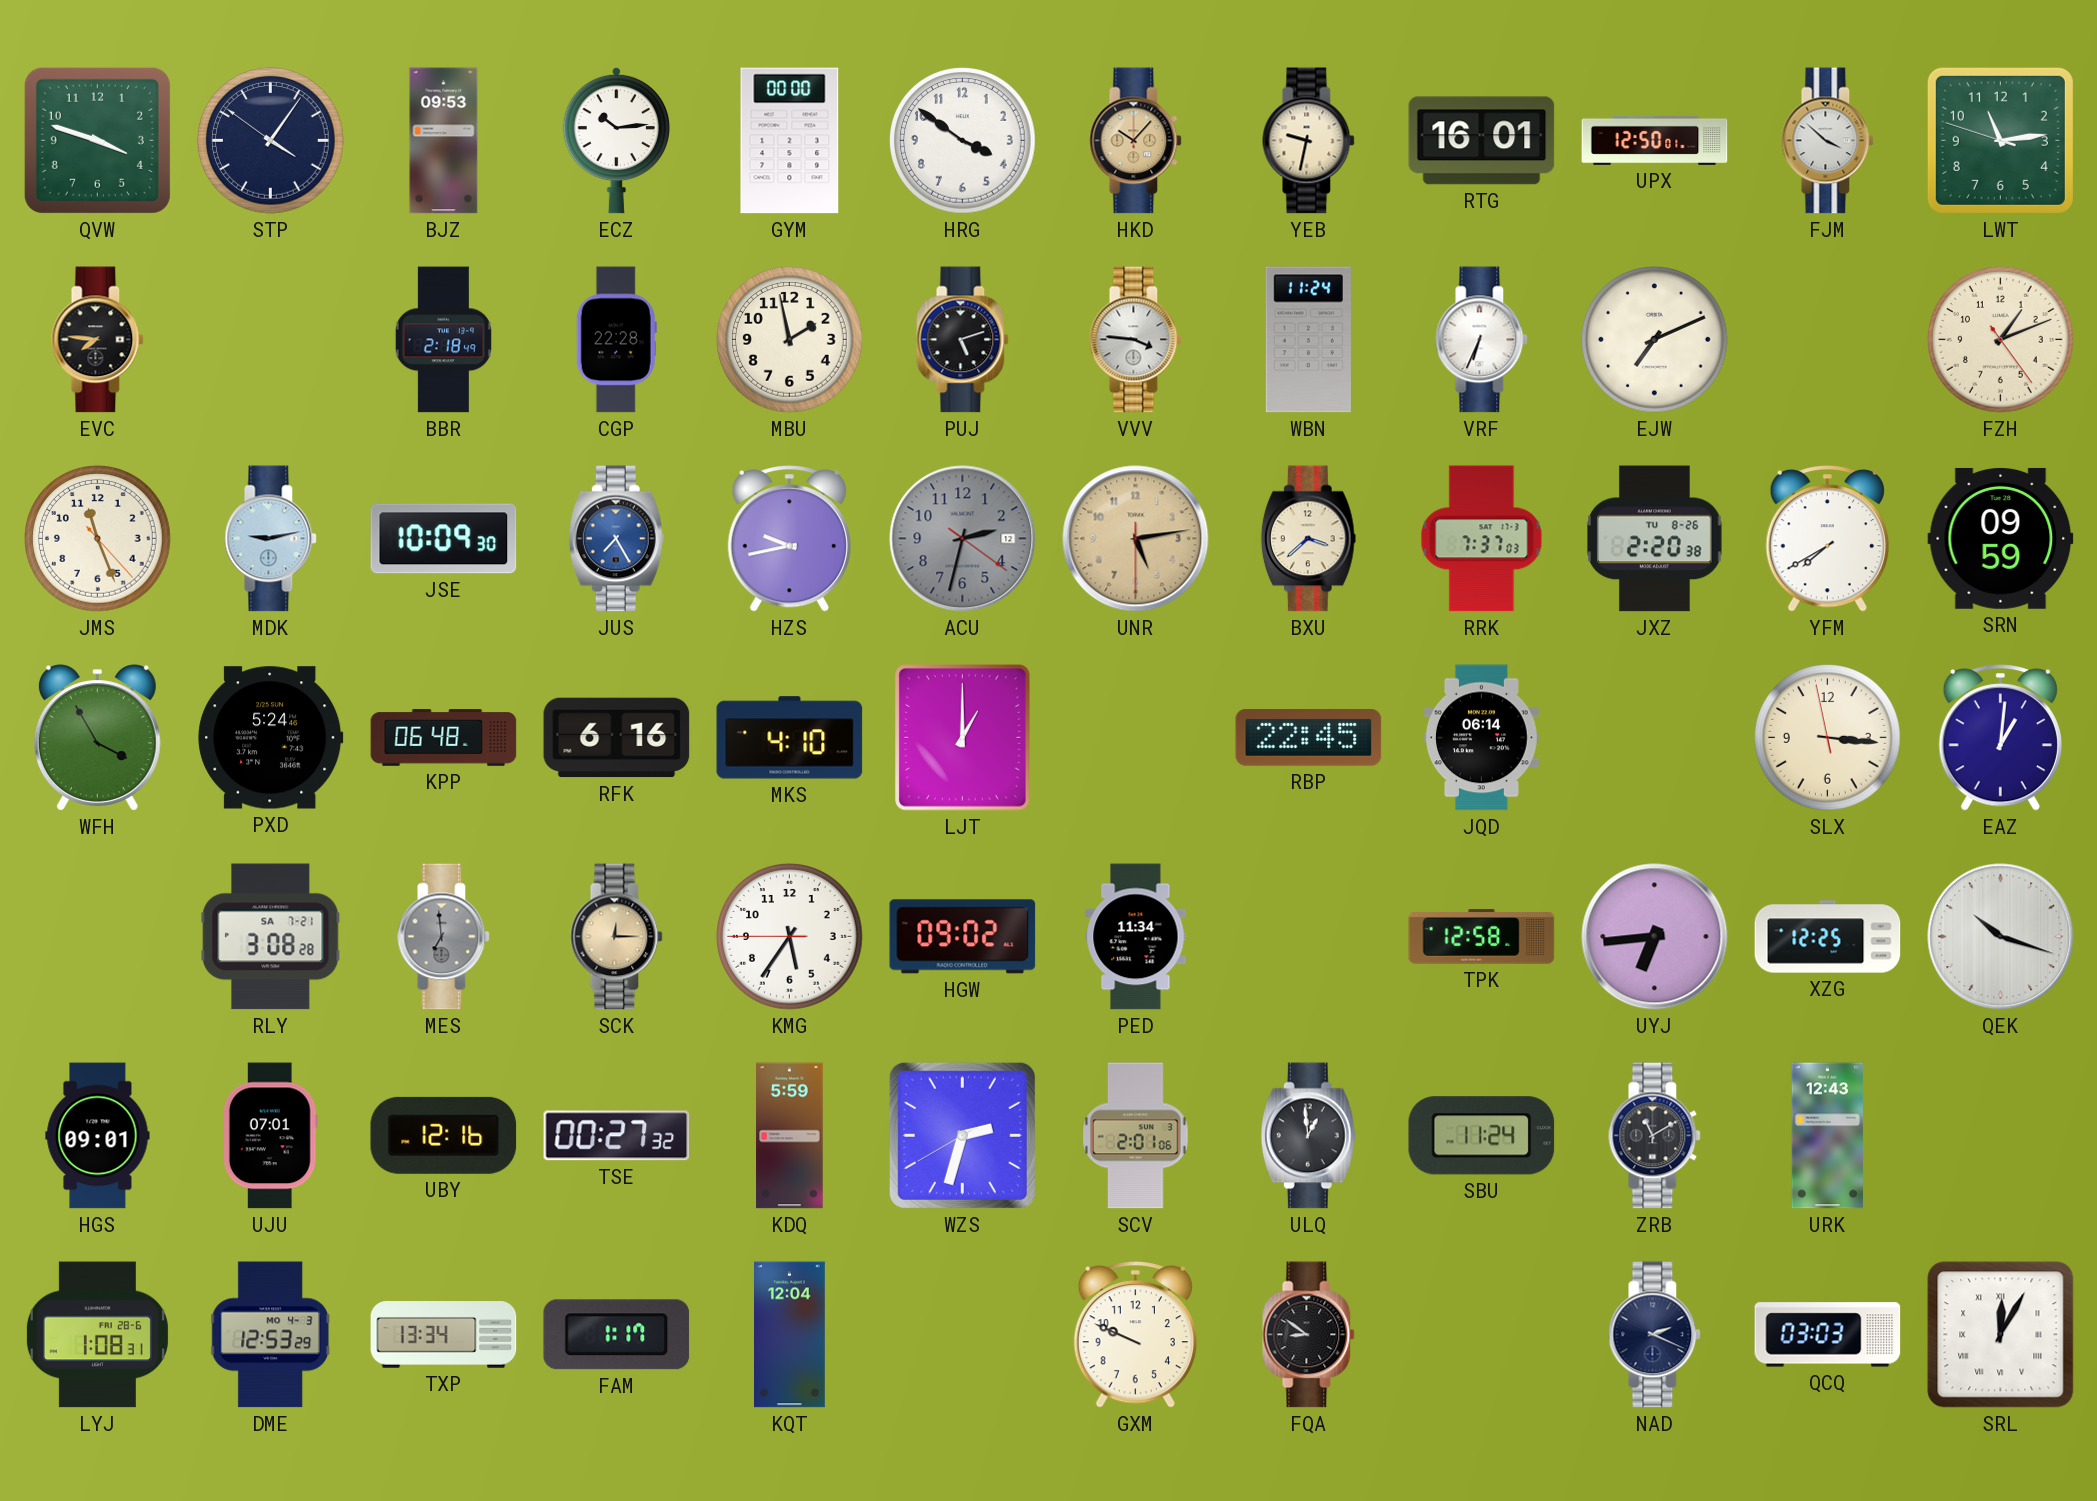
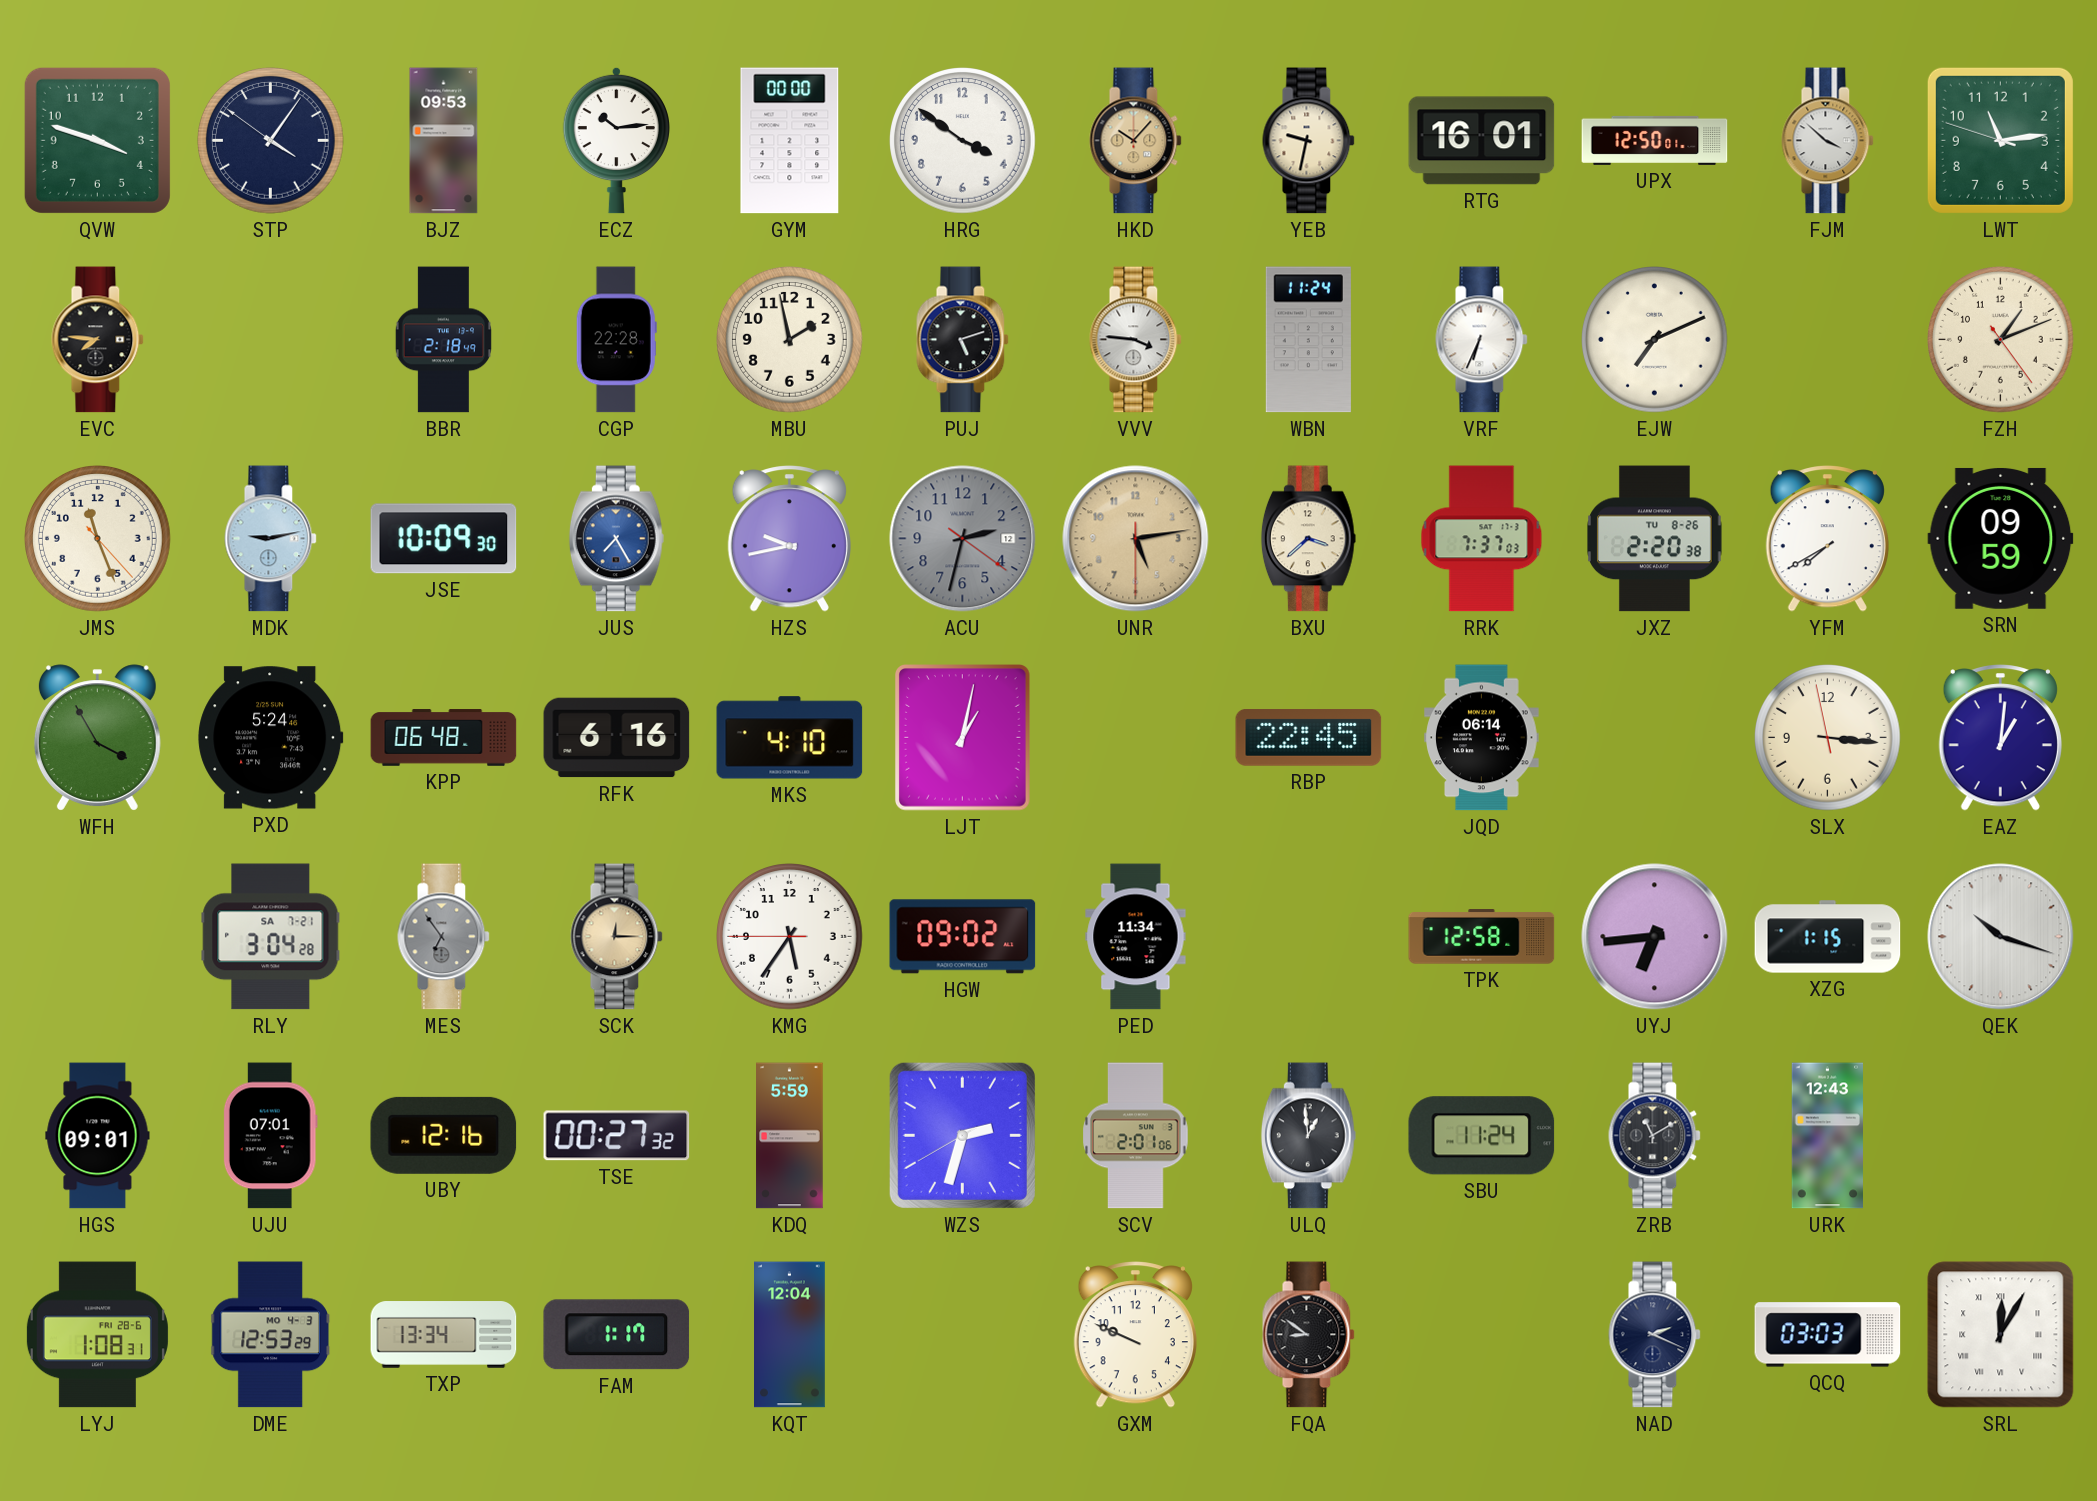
LJT: 1:00 -> 1:02
RLY: 3:08 -> 3:04
MES: 6:59 -> 6:54
XZG: 12:25 -> 1:15
